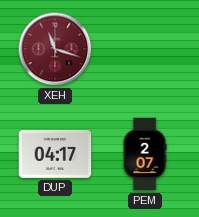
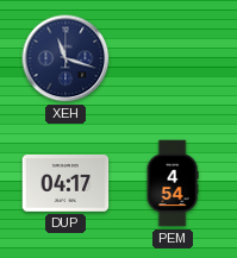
XEH dial: burgundy -> navy
PEM: 2:07 -> 4:54
